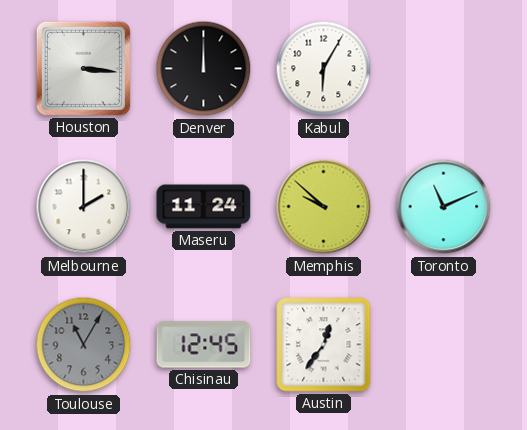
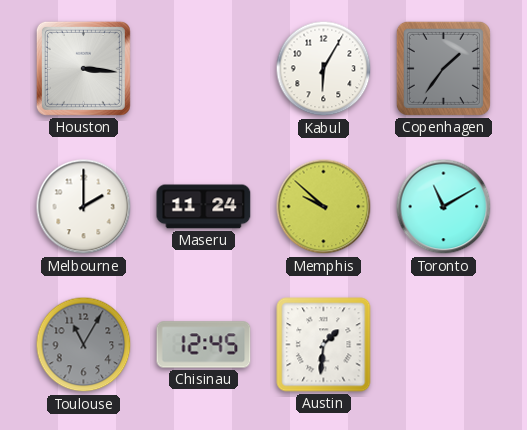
Denver: 12:00 -> none
Copenhagen: none -> 1:36
Toronto: 11:11 -> 11:10
Austin: 12:36 -> 1:31
